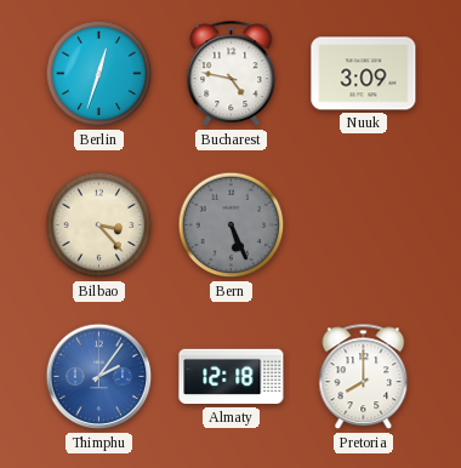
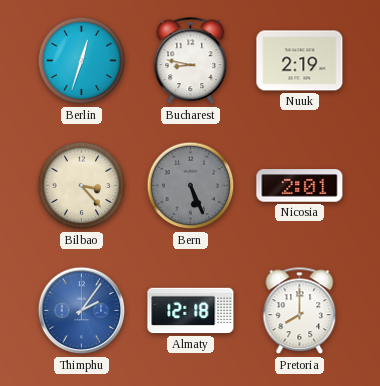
Bucharest: 4:47 -> 8:47
Nuuk: 3:09 -> 2:19
Nicosia: none -> 2:01
